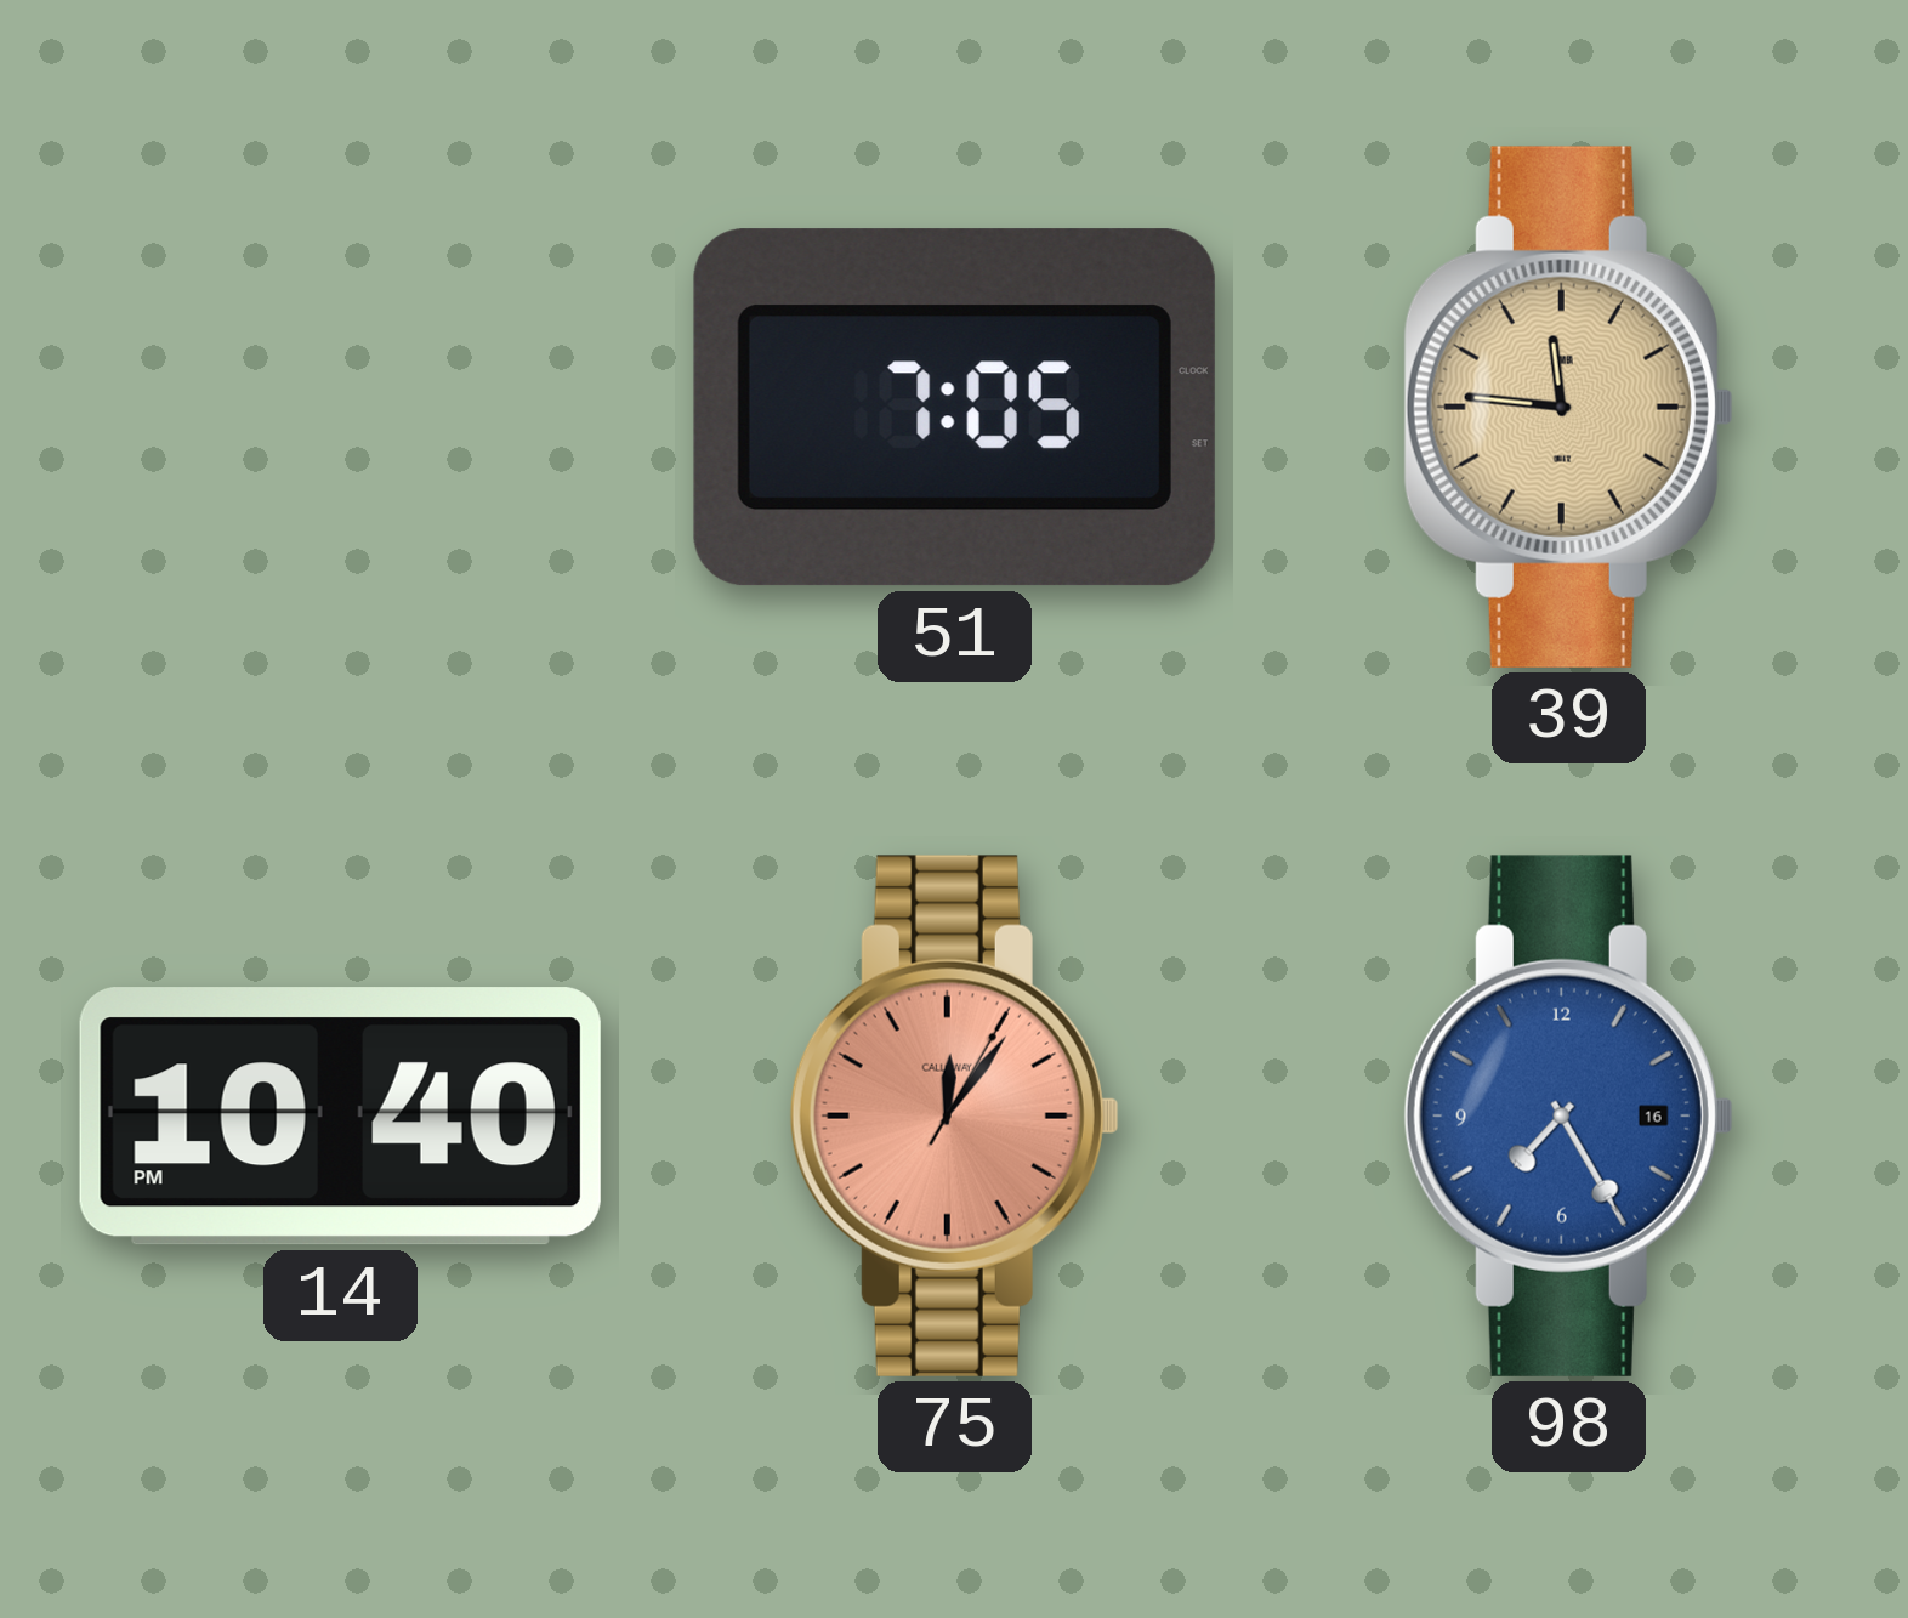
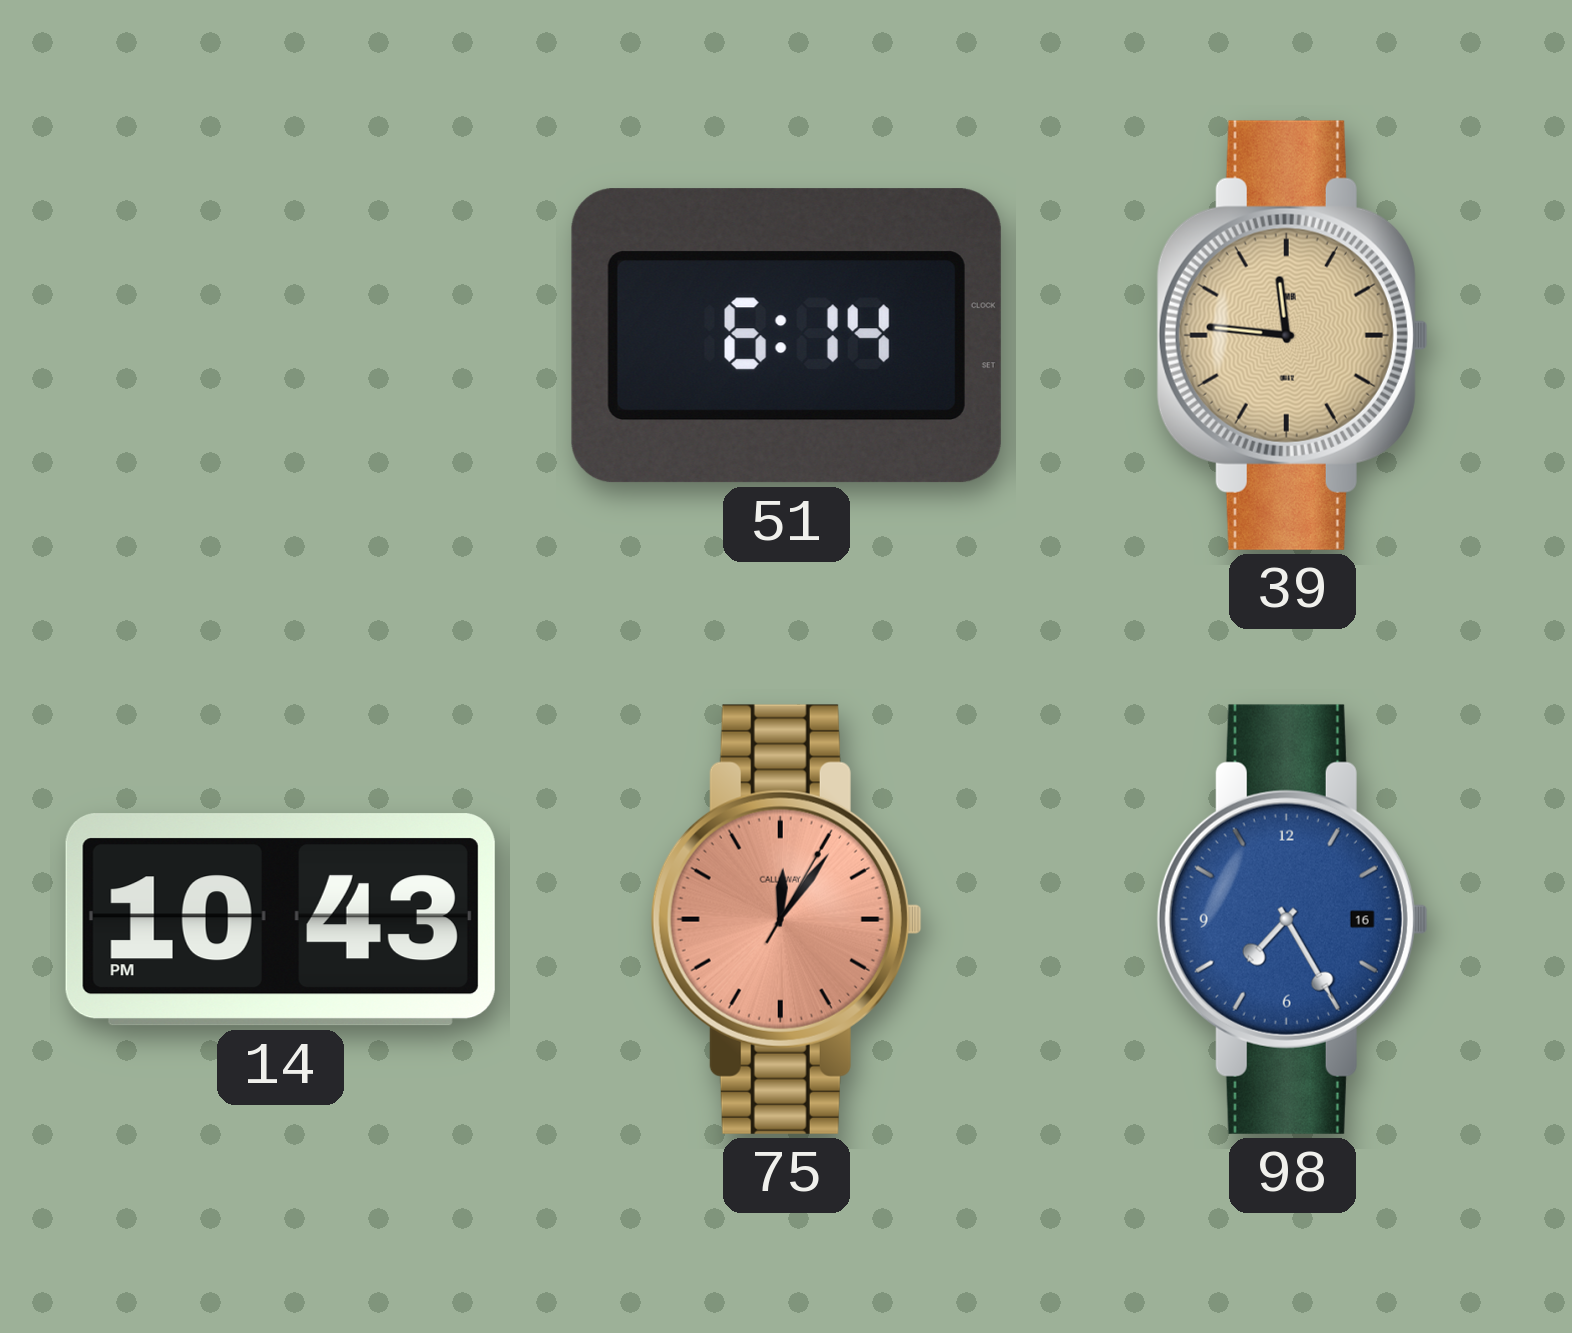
51: 7:05 -> 6:14
14: 10:40 -> 10:43
